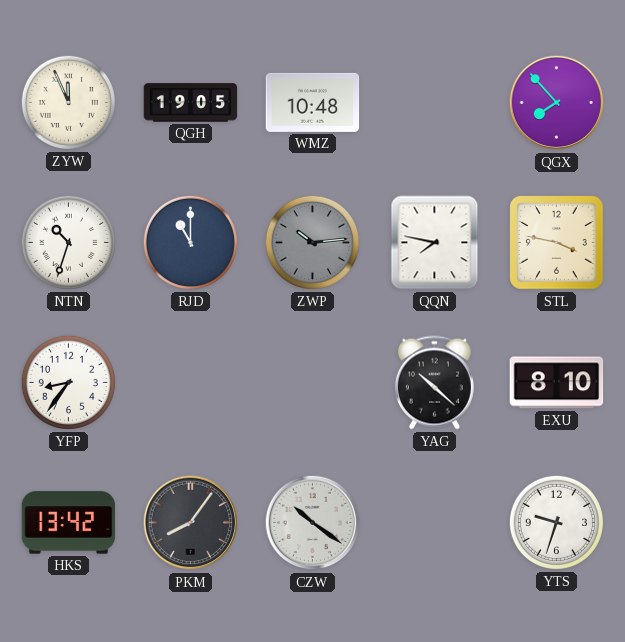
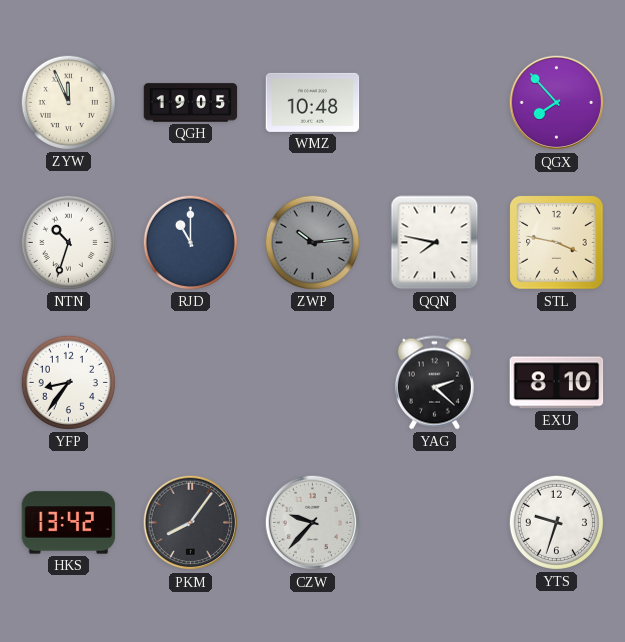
YAG: 10:22 -> 2:22
CZW: 10:21 -> 9:37
